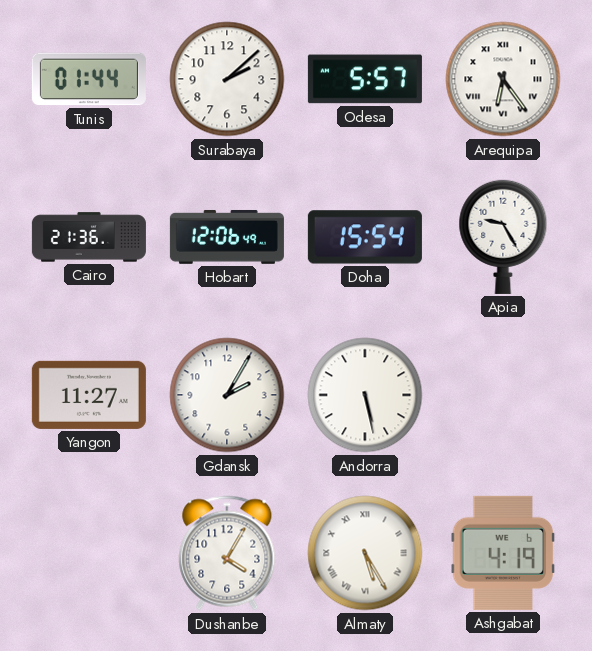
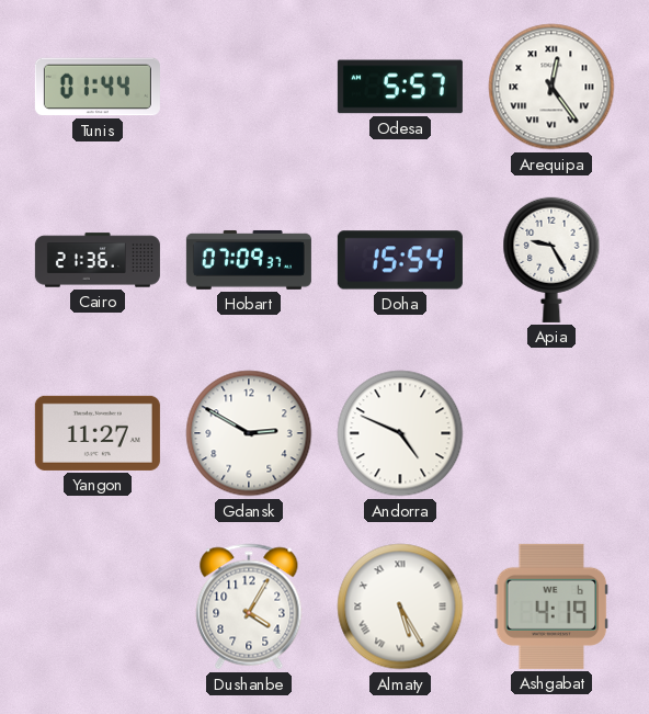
Surabaya: 2:08 -> none
Arequipa: 6:24 -> 12:24
Hobart: 12:06 -> 07:09
Gdansk: 2:05 -> 2:50
Andorra: 5:28 -> 4:49
